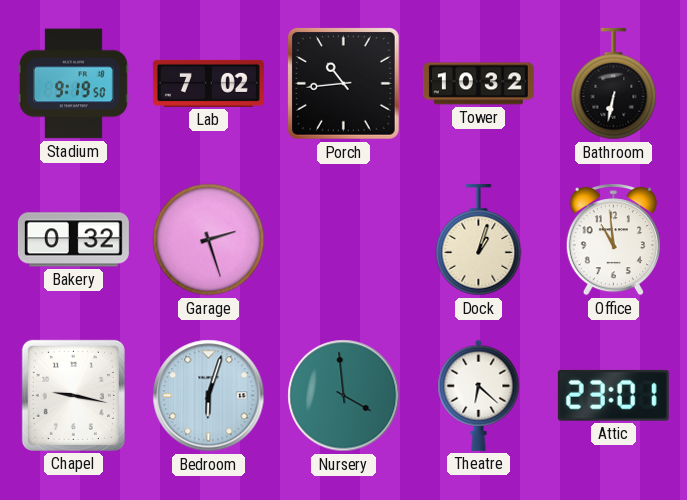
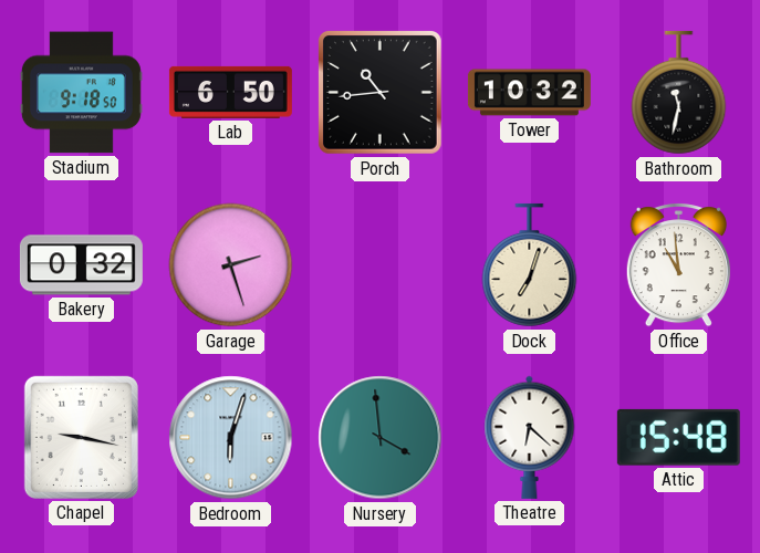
Stadium: 9:19 -> 9:18
Lab: 7:02 -> 6:50
Bathroom: 6:32 -> 11:32
Dock: 1:03 -> 7:03
Attic: 23:01 -> 15:48
